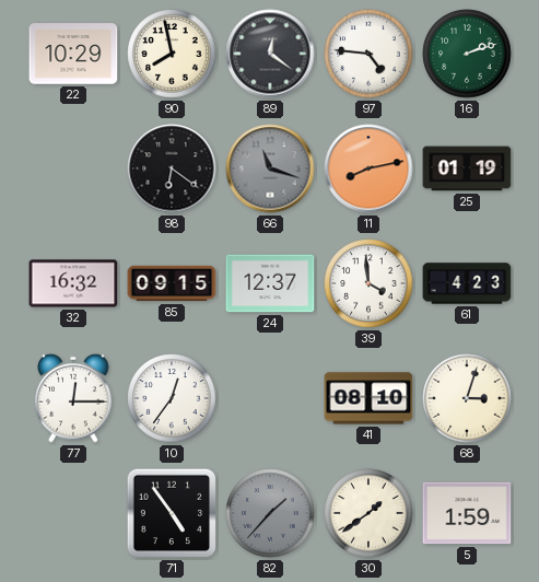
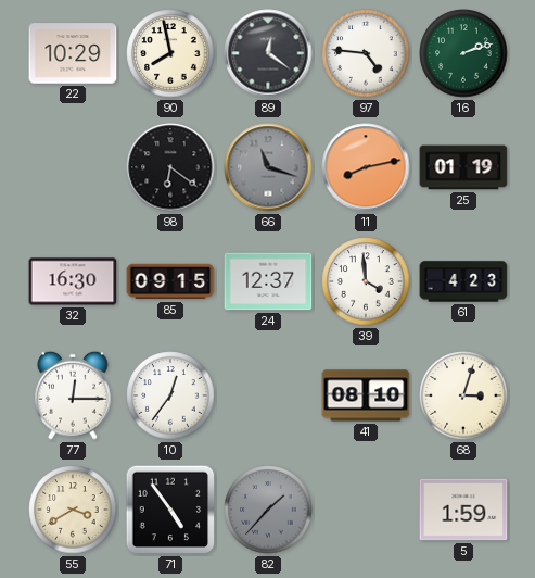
32: 16:32 -> 16:30
55: none -> 3:40
30: 1:39 -> none
